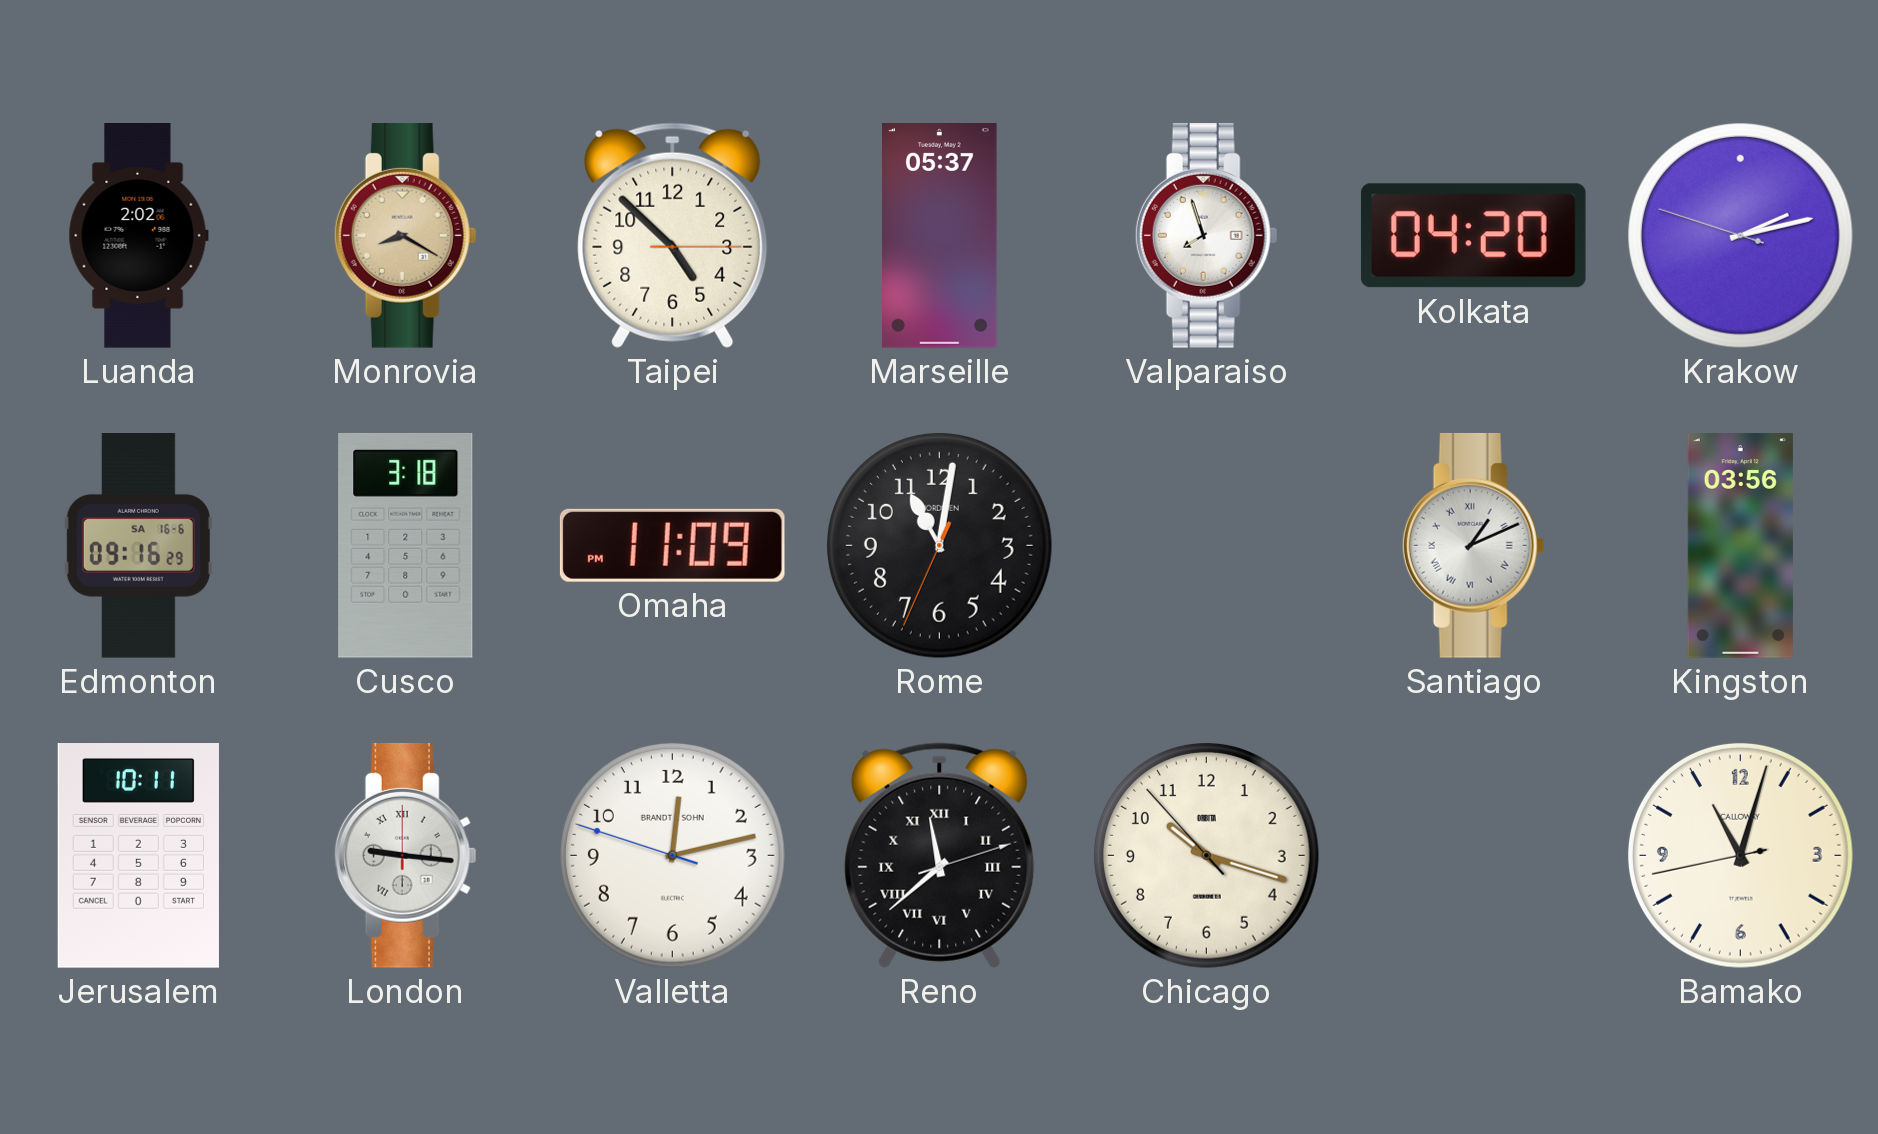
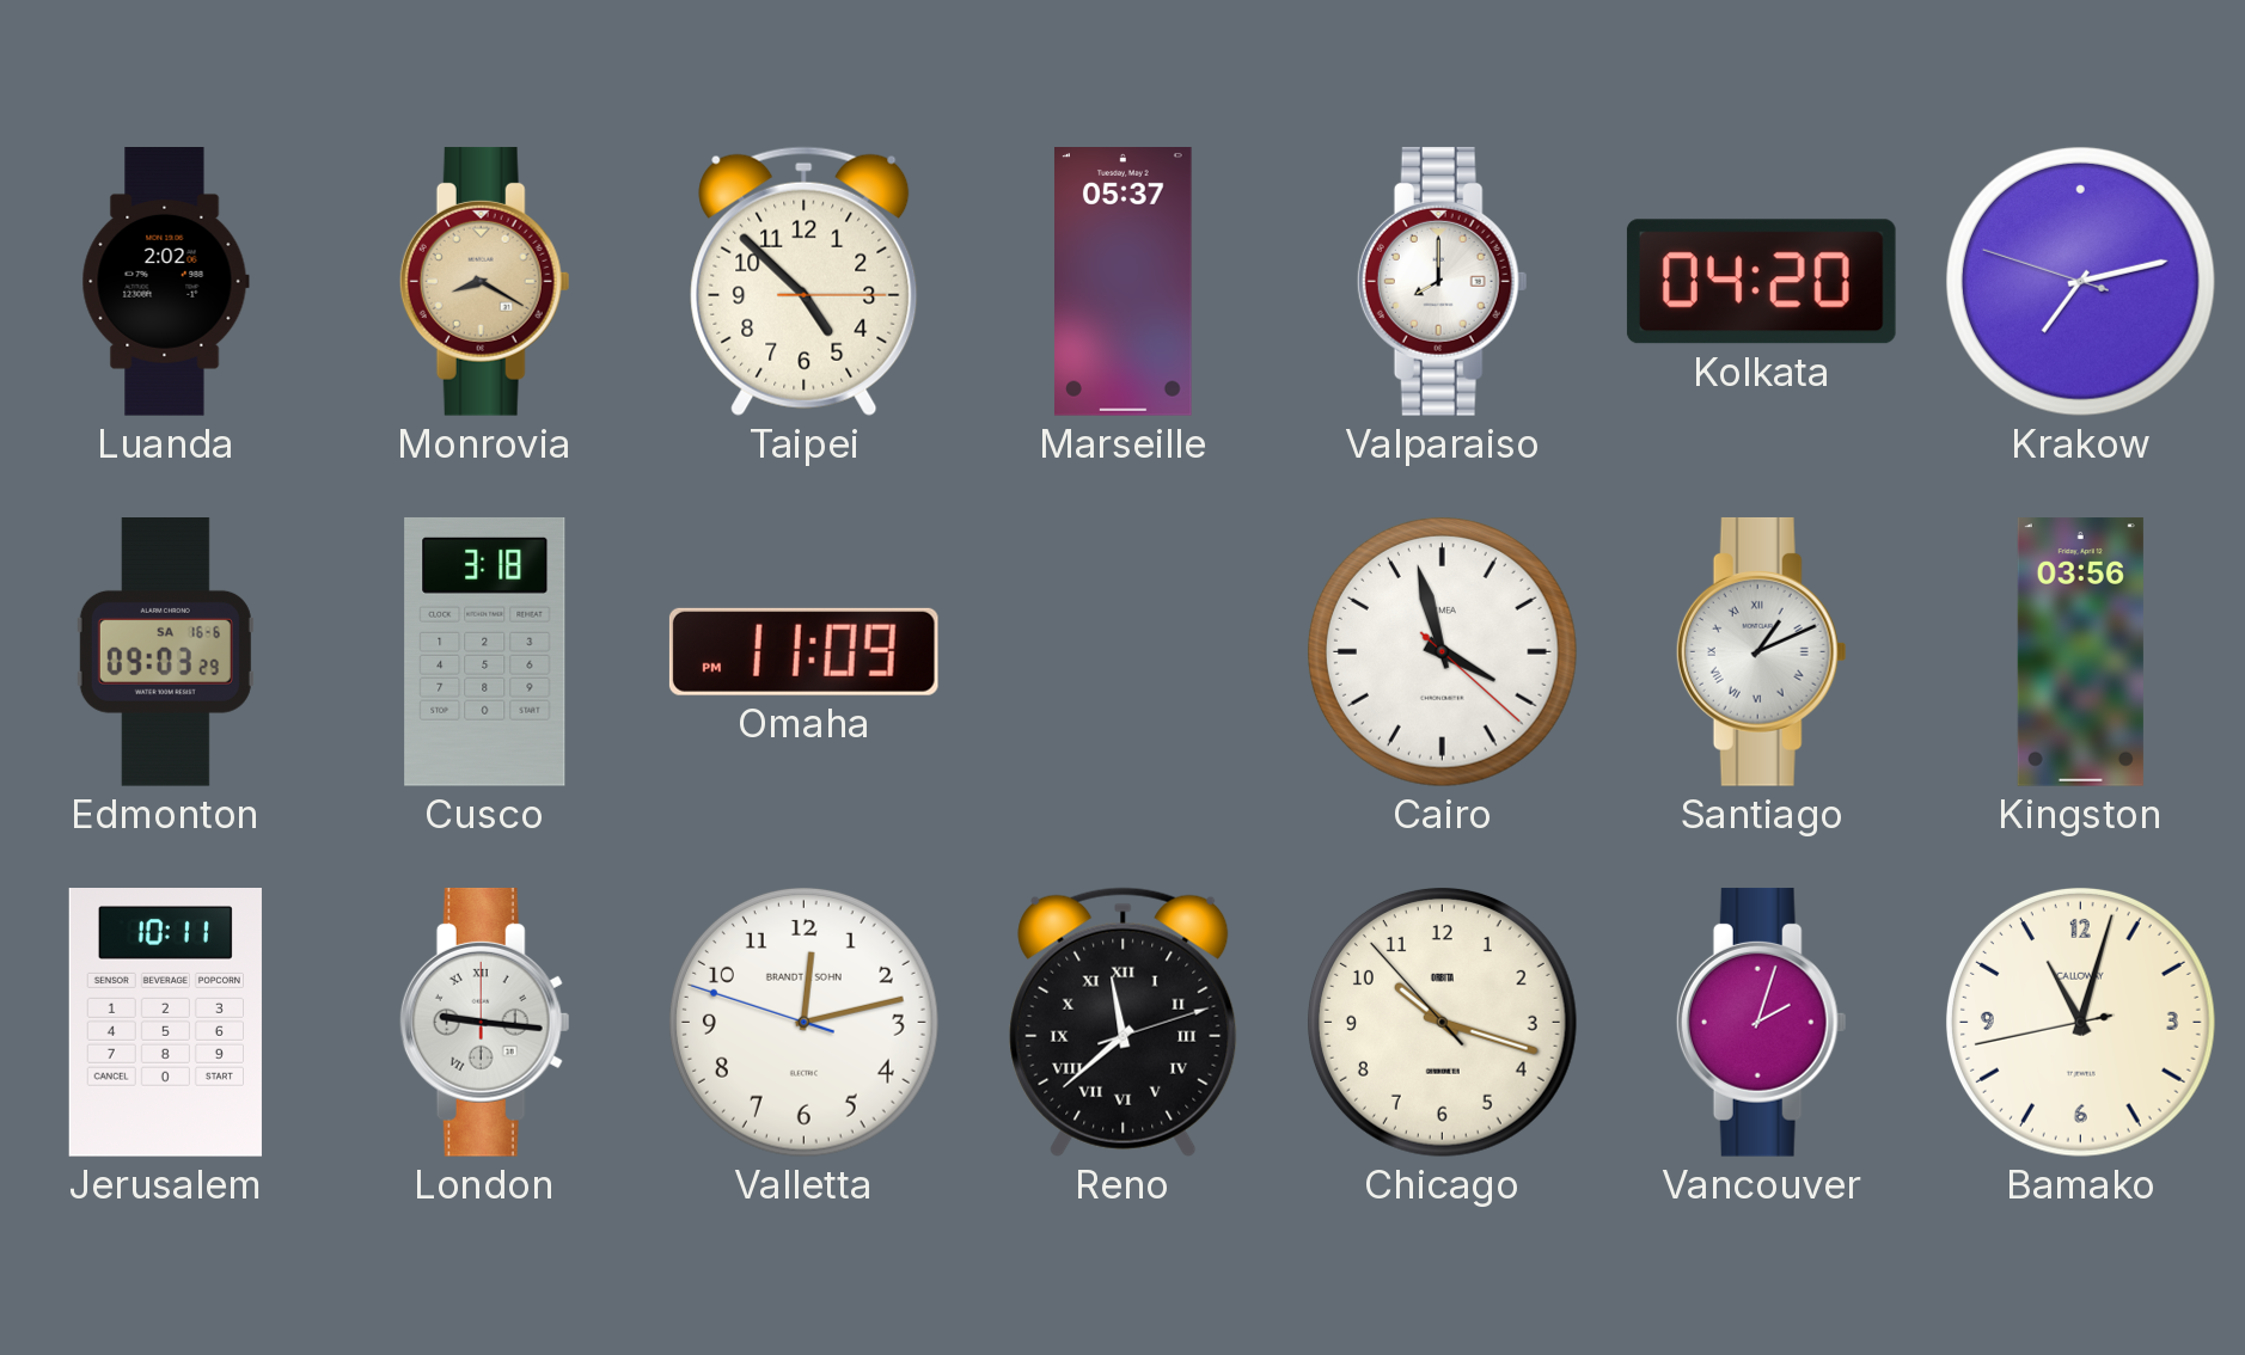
Valparaiso: 7:57 -> 8:00
Krakow: 2:12 -> 7:12
Edmonton: 09:16 -> 09:03
Rome: 11:01 -> none
Cairo: none -> 3:57
Vancouver: none -> 2:03
